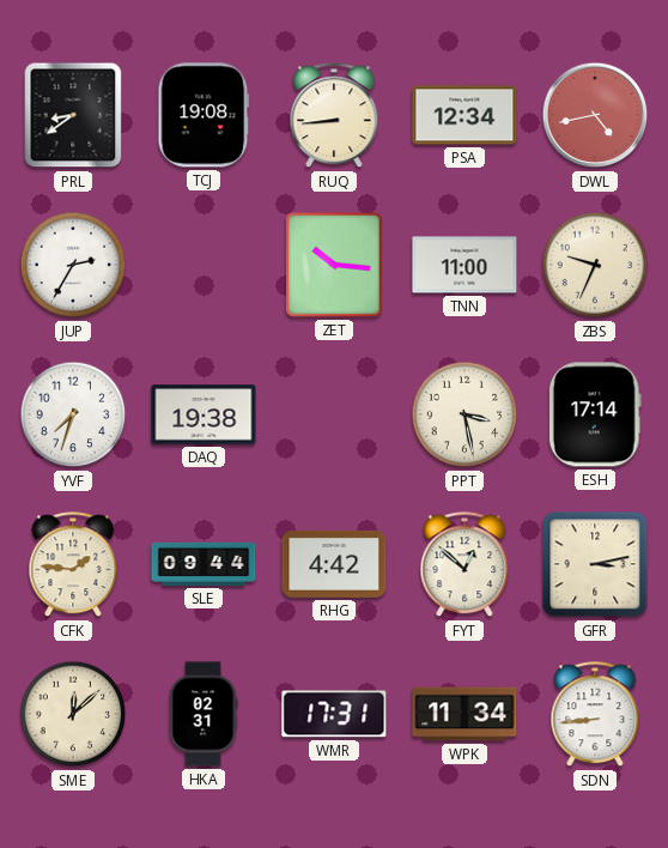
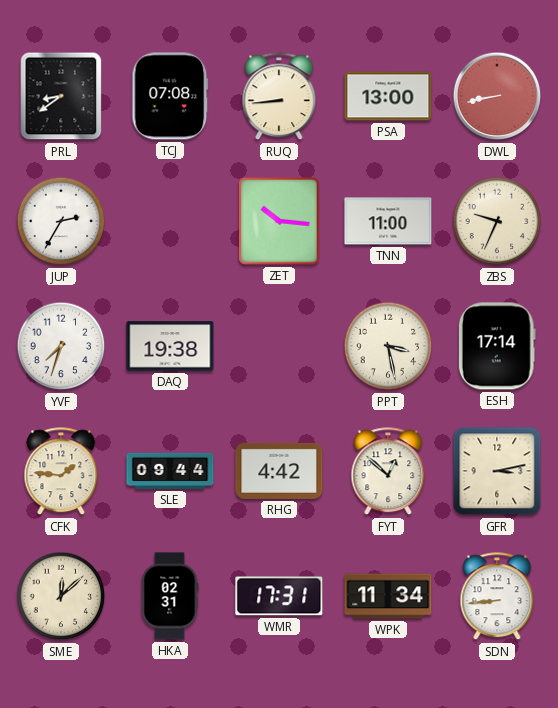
TCJ: 19:08 -> 07:08
PSA: 12:34 -> 13:00
DWL: 4:43 -> 8:43
